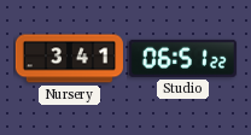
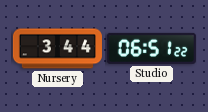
Nursery: 3:41 -> 3:44
